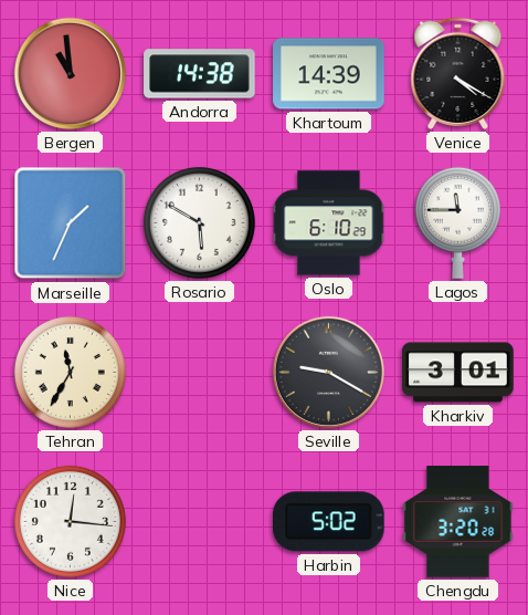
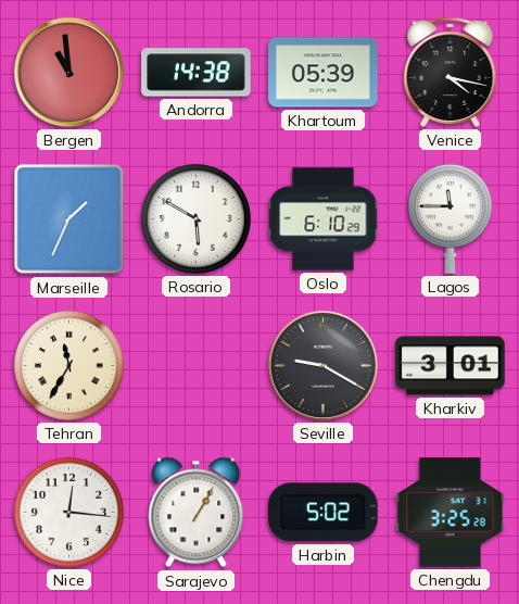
Khartoum: 14:39 -> 05:39
Venice: 4:20 -> 4:17
Sarajevo: none -> 1:05
Chengdu: 3:20 -> 3:25
